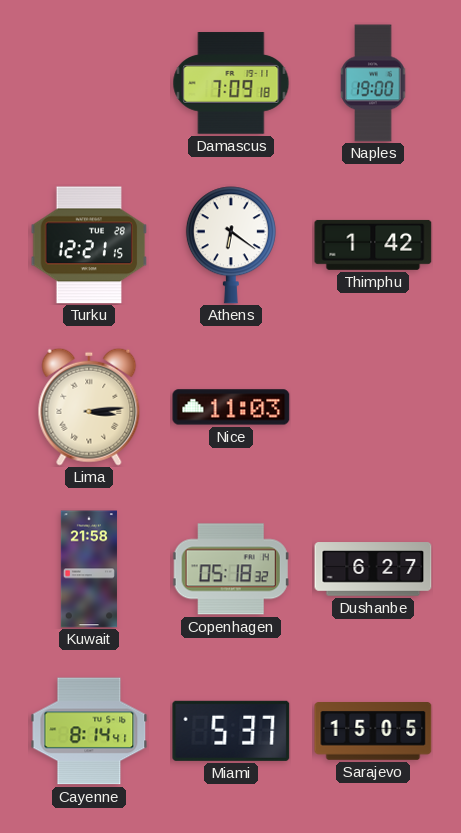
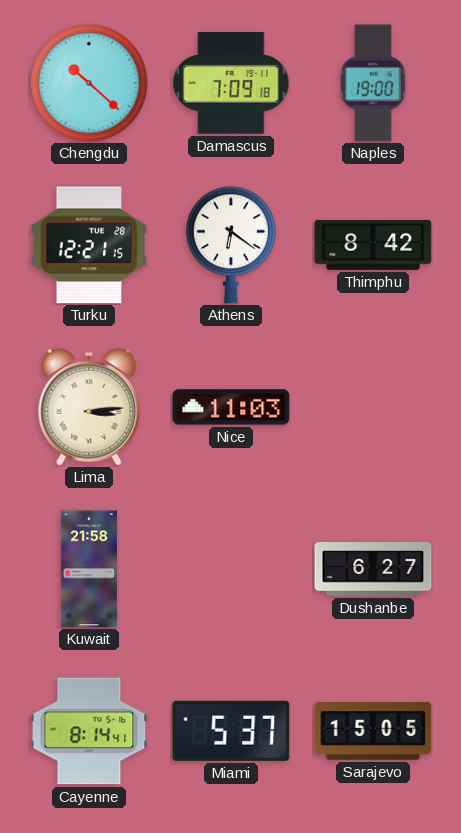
Chengdu: none -> 10:22
Thimphu: 1:42 -> 8:42
Copenhagen: 05:18 -> none
